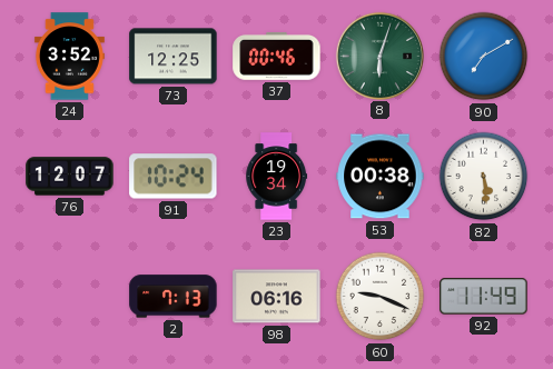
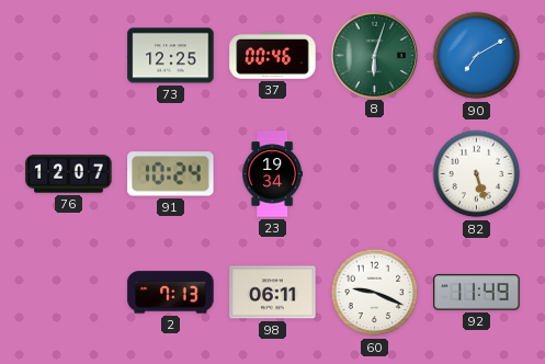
24: 3:52 -> none
53: 00:38 -> none
82: 5:29 -> 5:27
98: 06:16 -> 06:11
